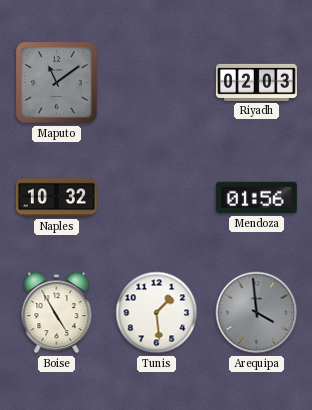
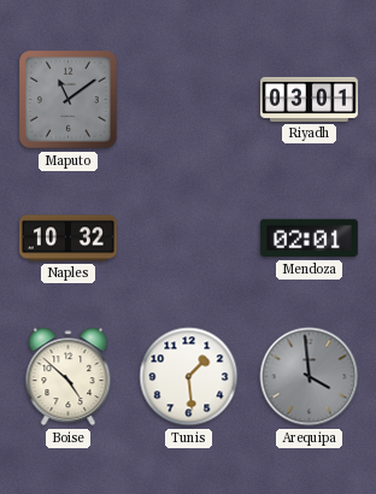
Riyadh: 02:03 -> 03:01
Mendoza: 01:56 -> 02:01
Boise: 4:55 -> 4:52
